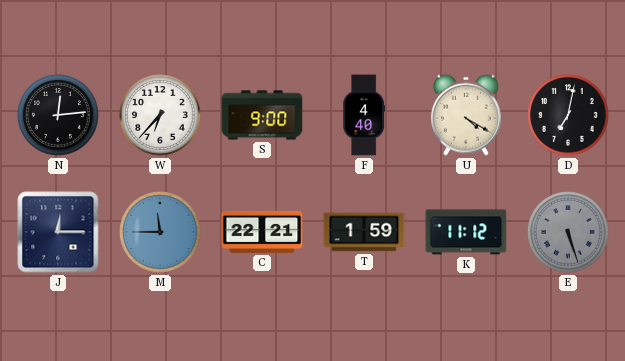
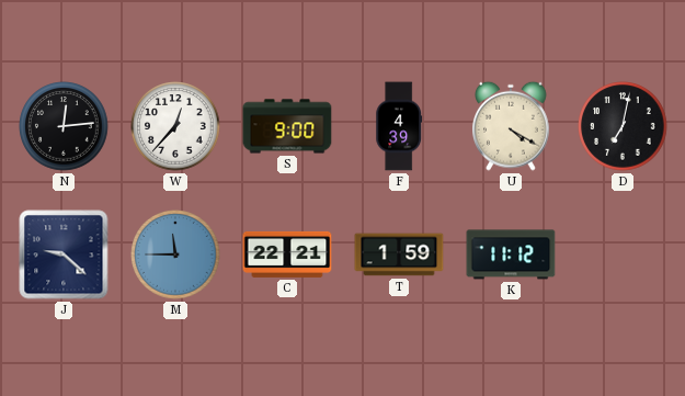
W: 6:37 -> 12:37
F: 4:40 -> 4:39
J: 12:15 -> 9:22
E: 5:27 -> none
